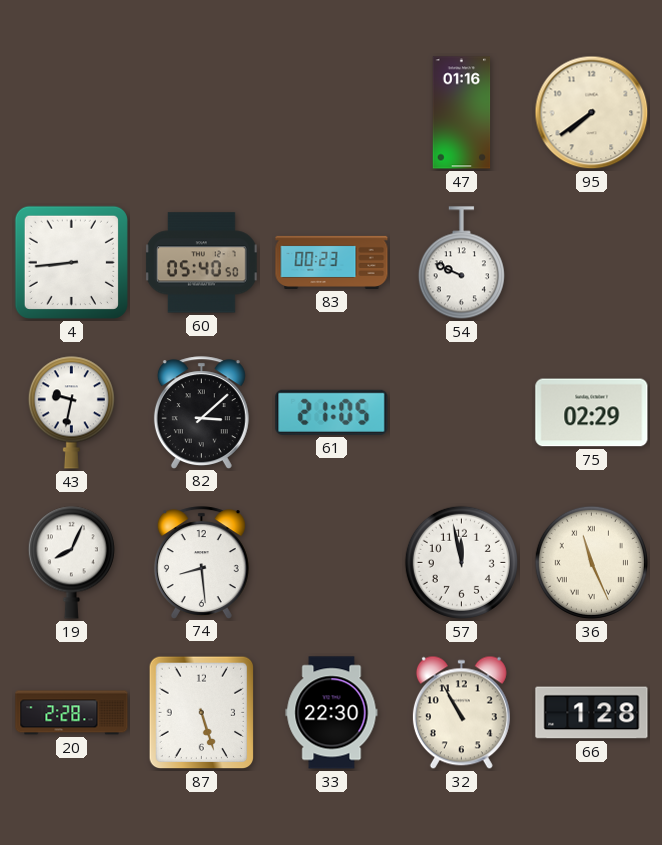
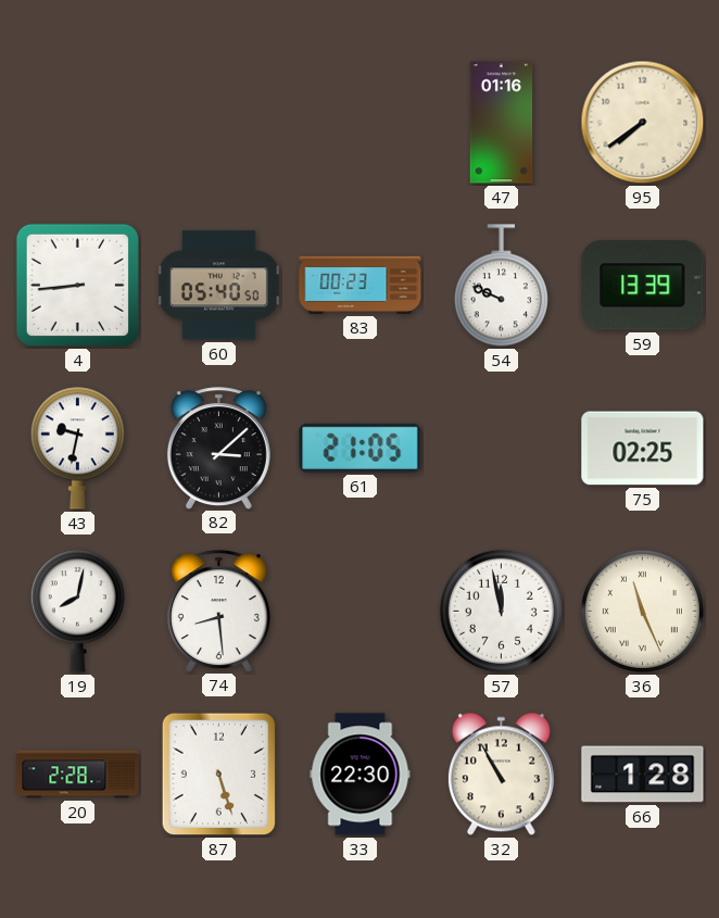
59: none -> 13:39
75: 02:29 -> 02:25
19: 8:04 -> 8:02
